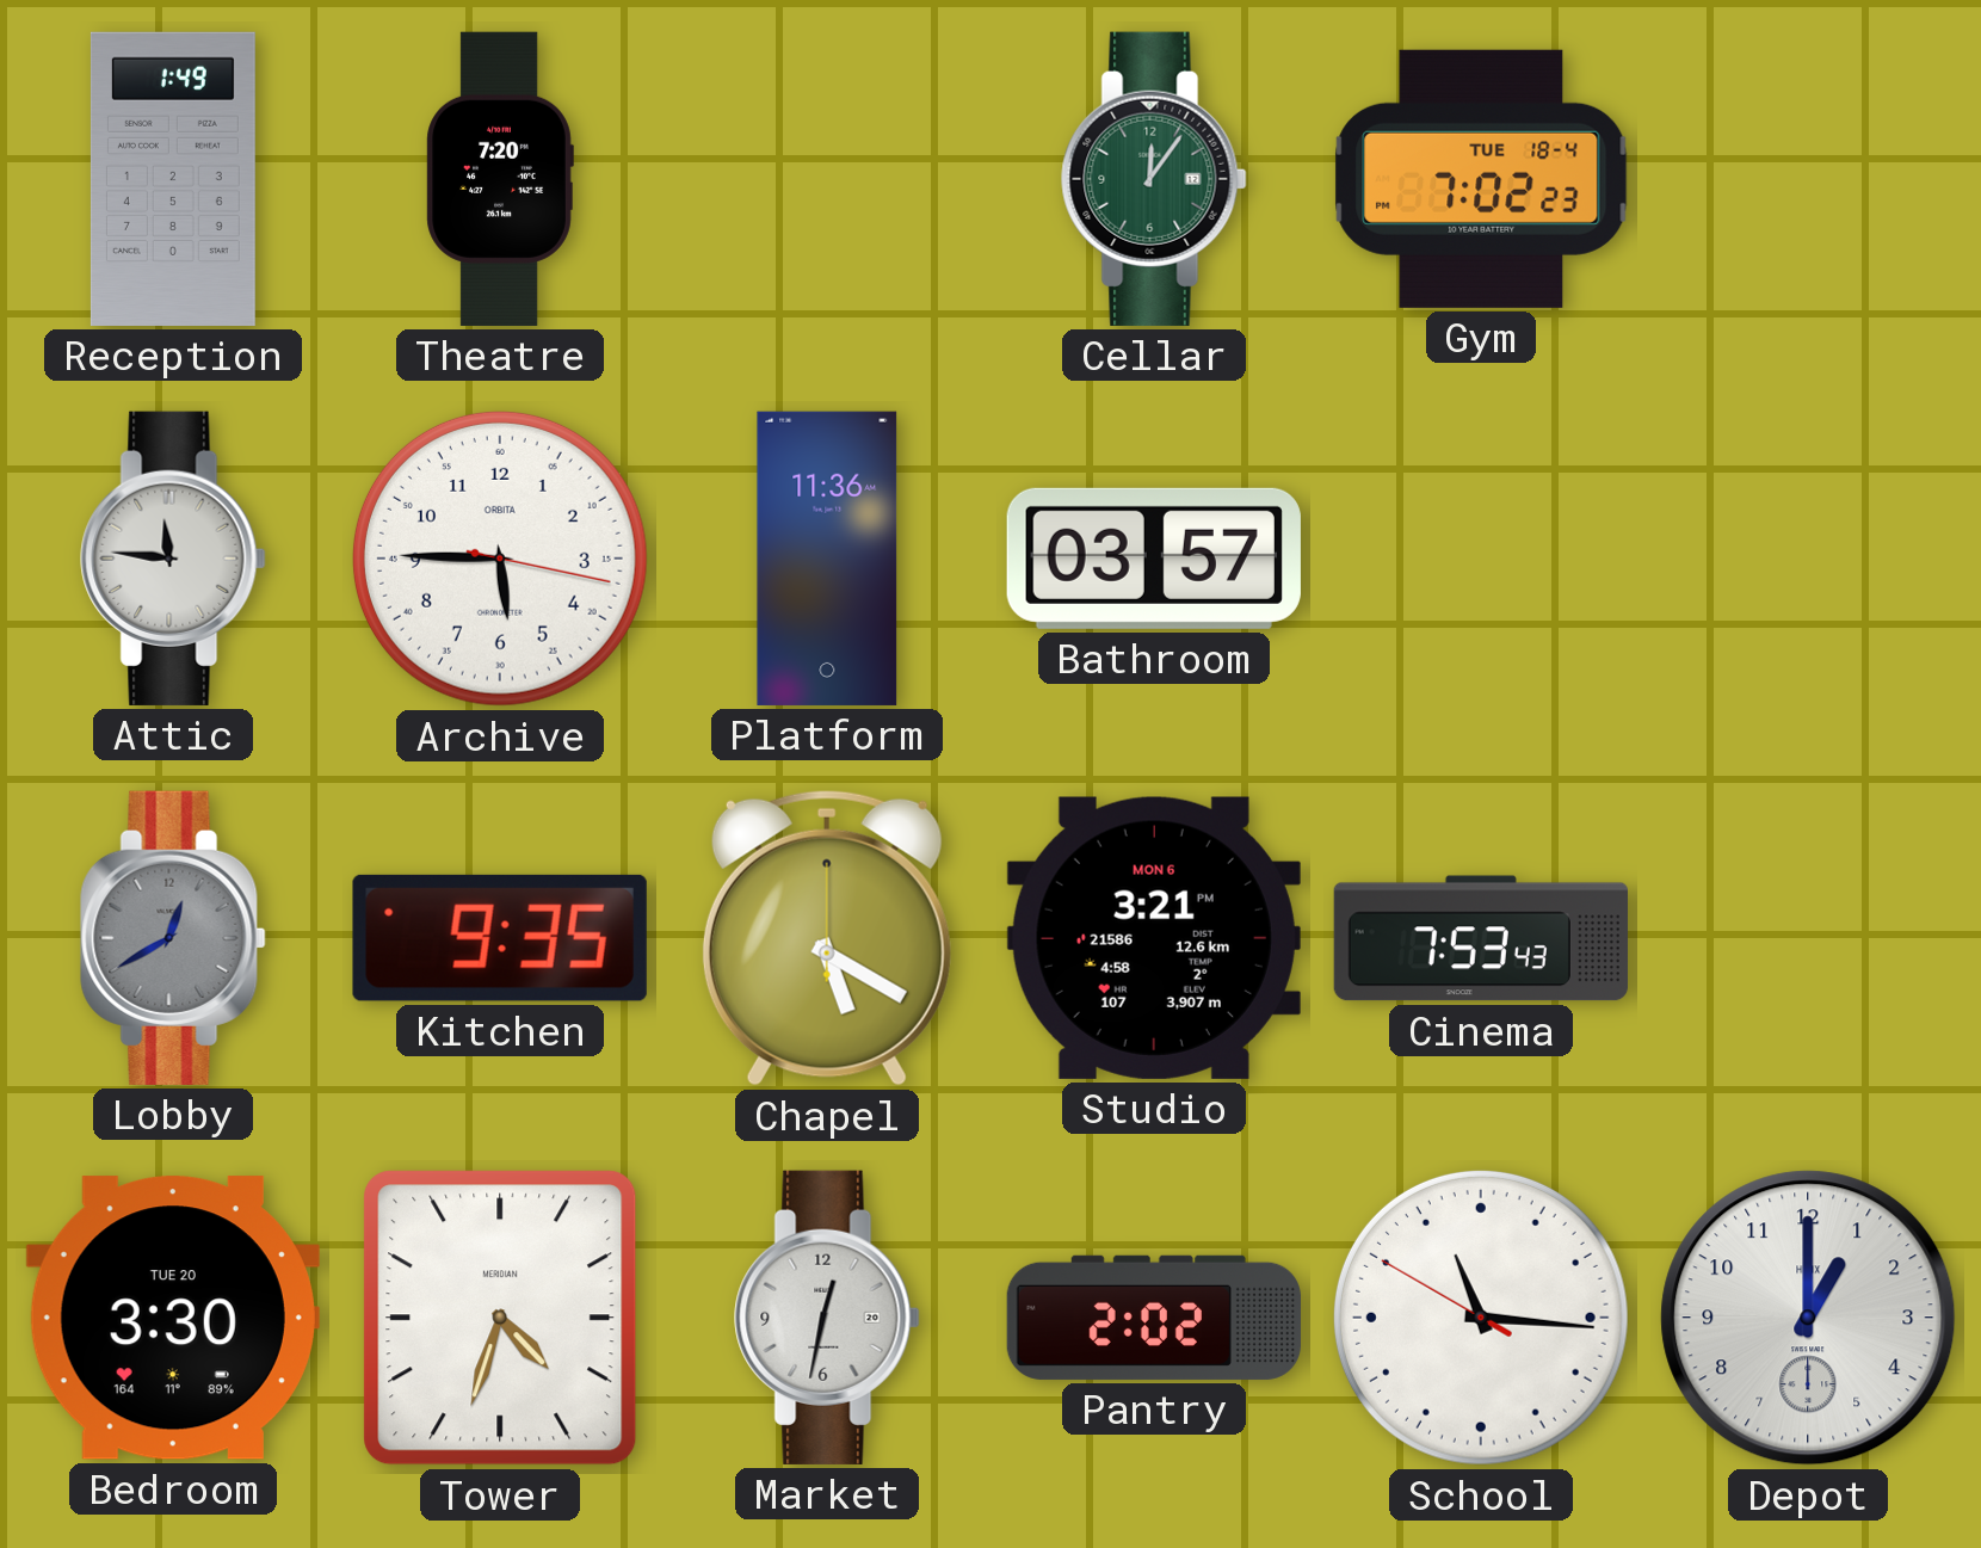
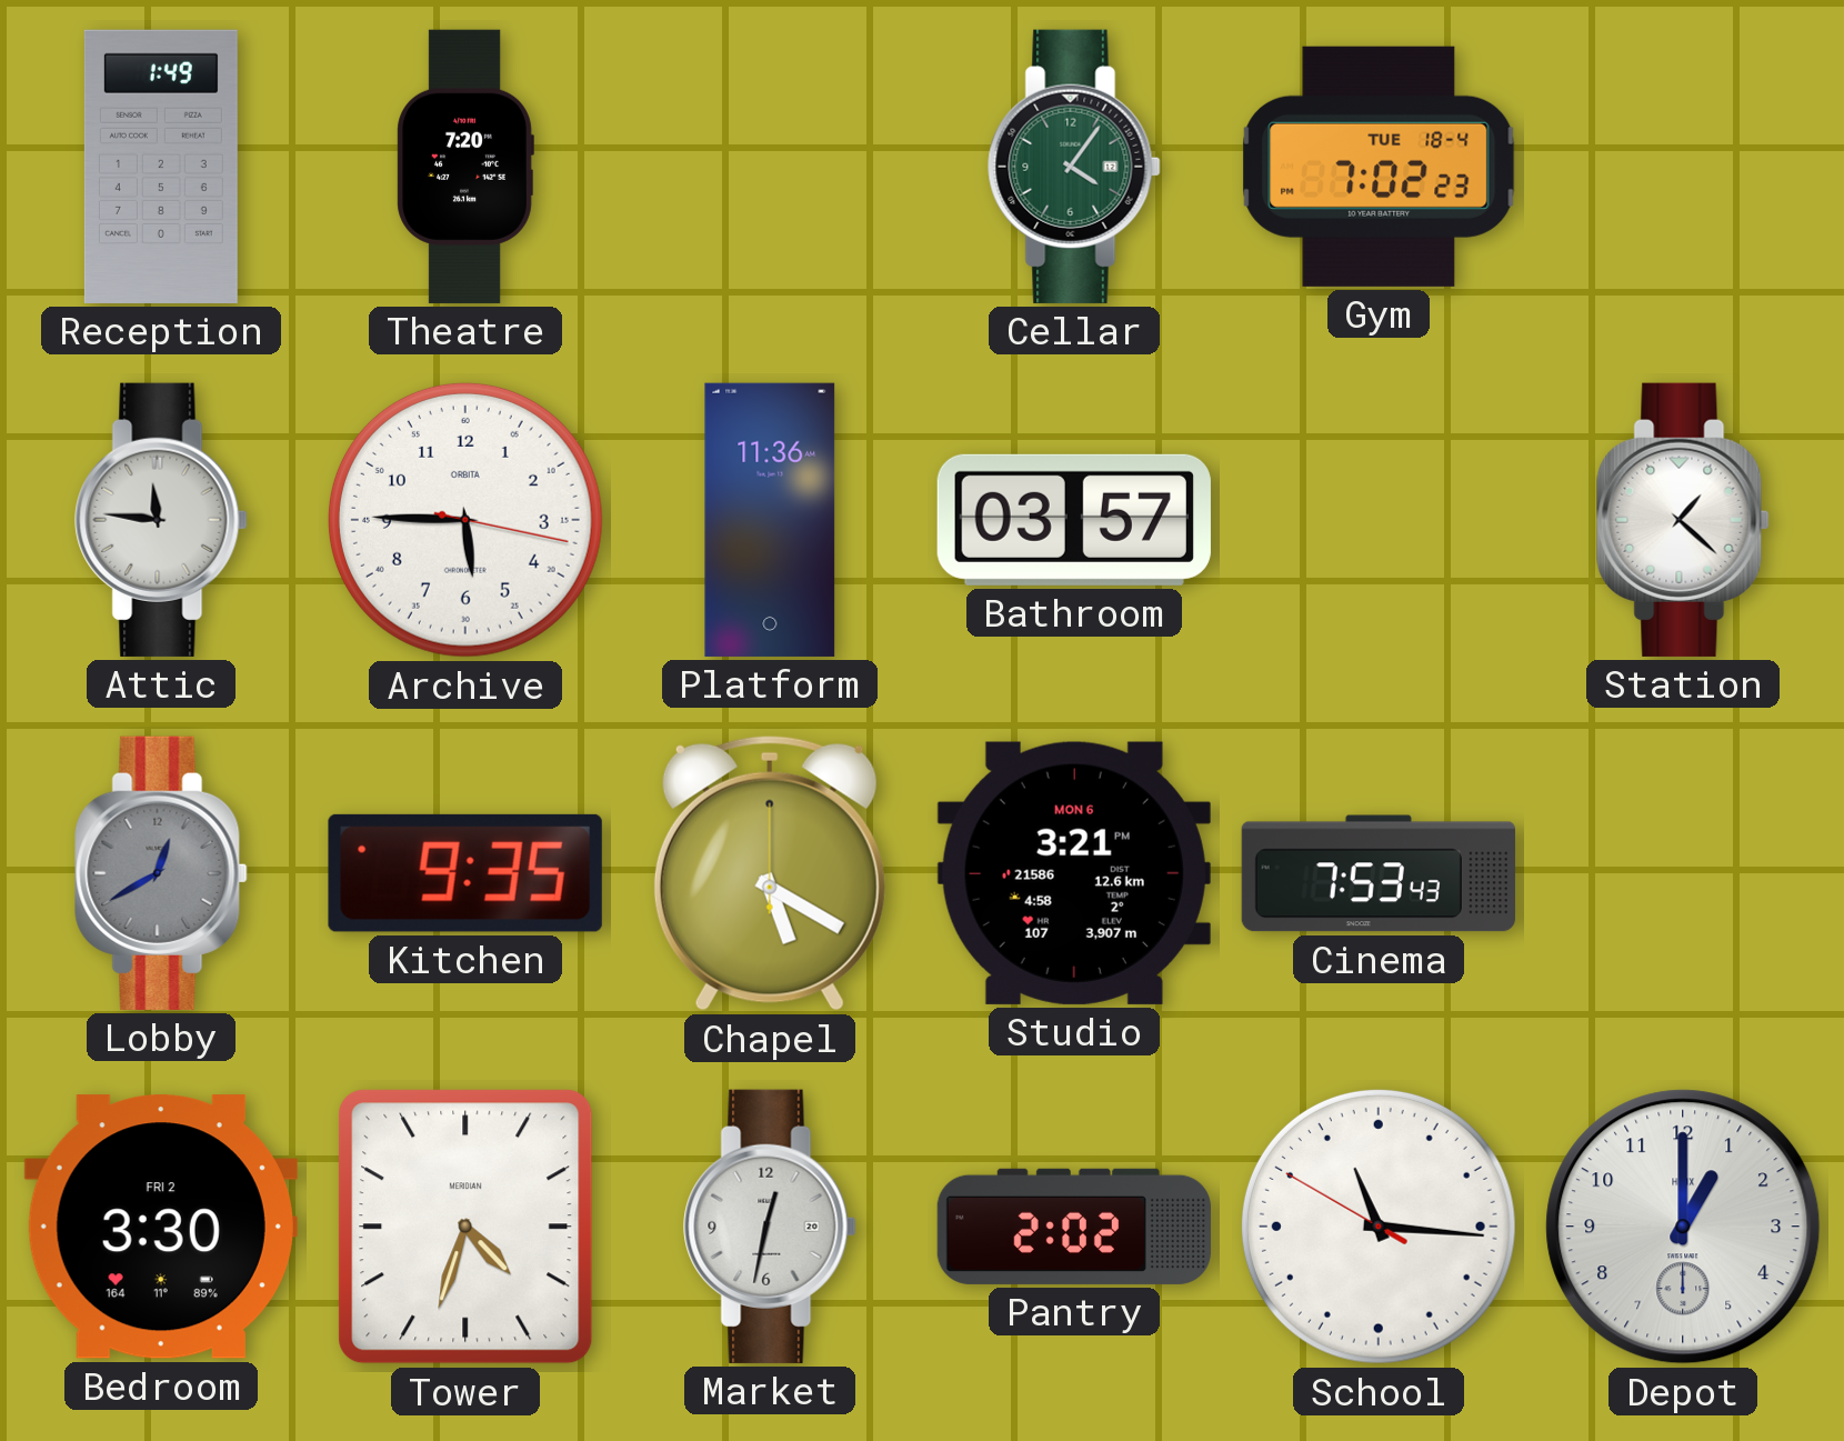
Cellar: 12:06 -> 4:06
Station: none -> 1:22
Bedroom date: TUE 20 -> FRI 2
